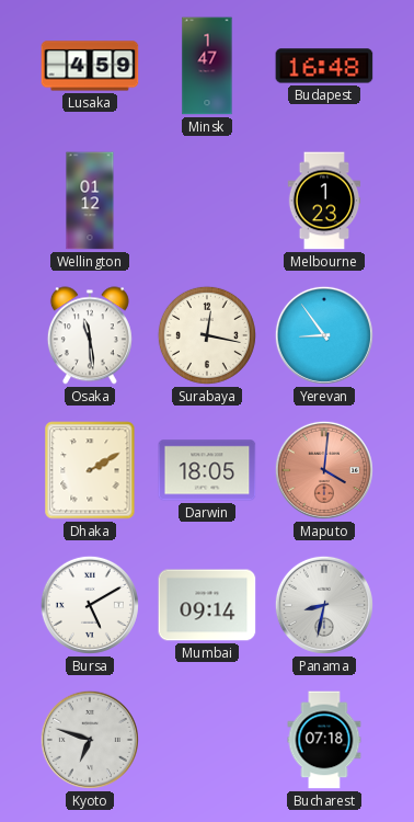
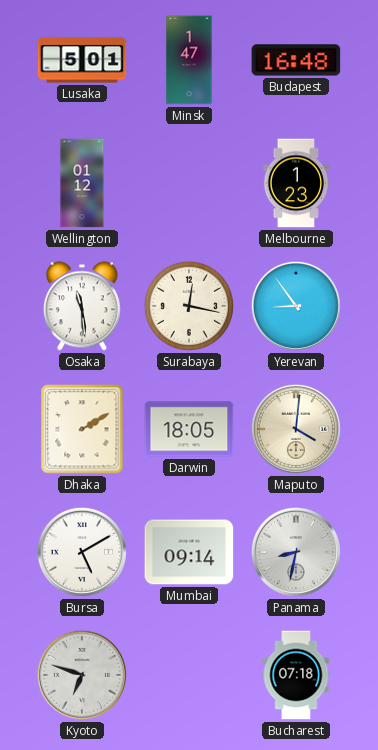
Lusaka: 4:59 -> 5:01
Maputo dial: salmon -> cream
